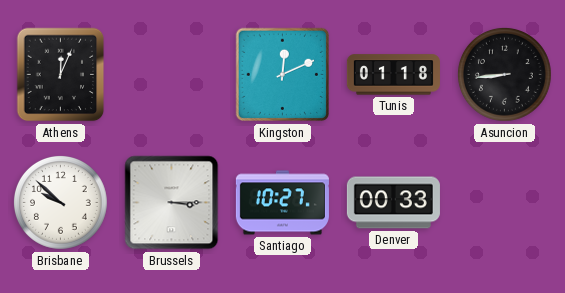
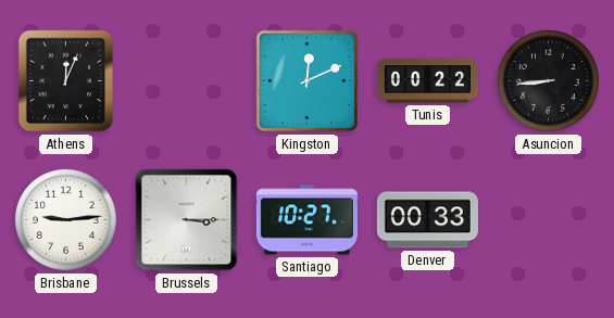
Tunis: 01:18 -> 00:22
Brisbane: 9:52 -> 9:14
